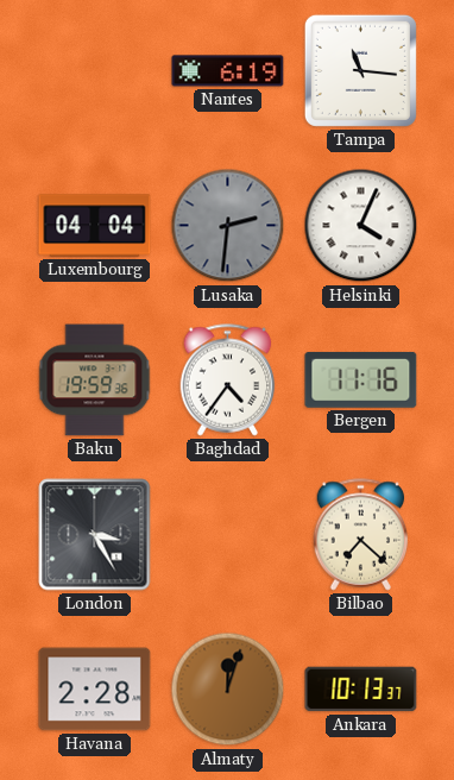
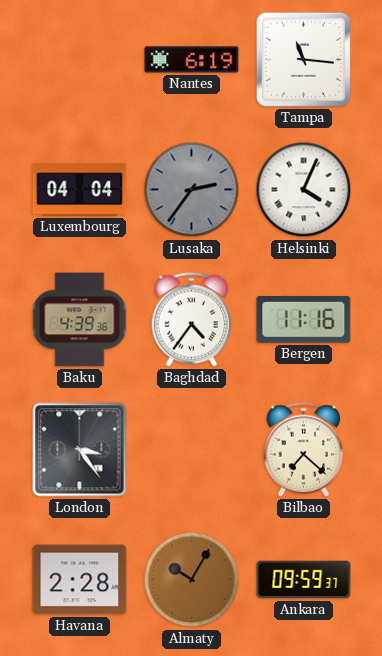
Lusaka: 2:31 -> 2:36
Baku: 19:59 -> 4:39
London: 3:25 -> 3:24
Almaty: 12:03 -> 10:05
Ankara: 10:13 -> 09:59
